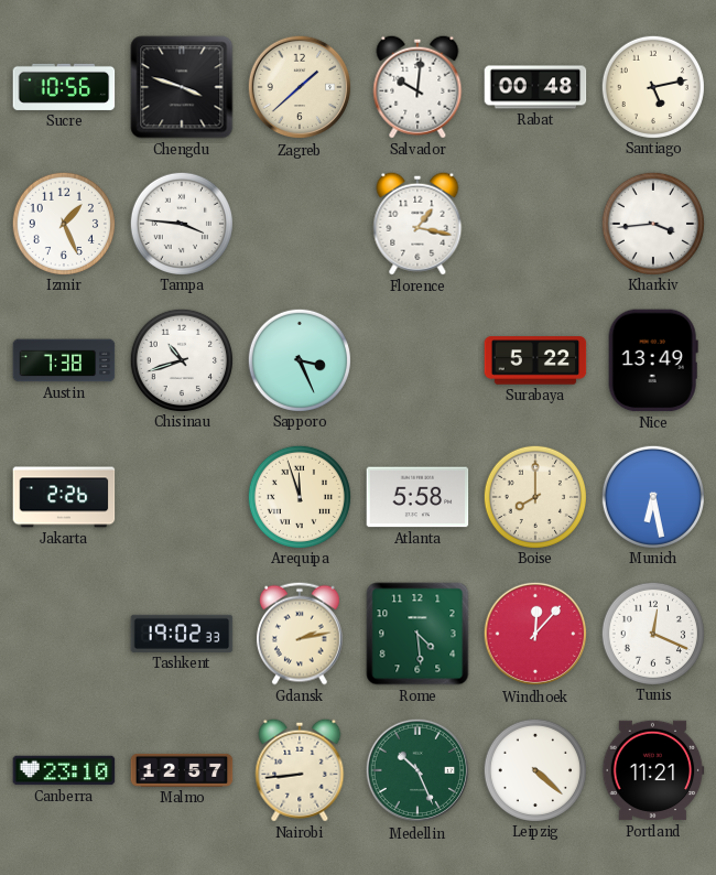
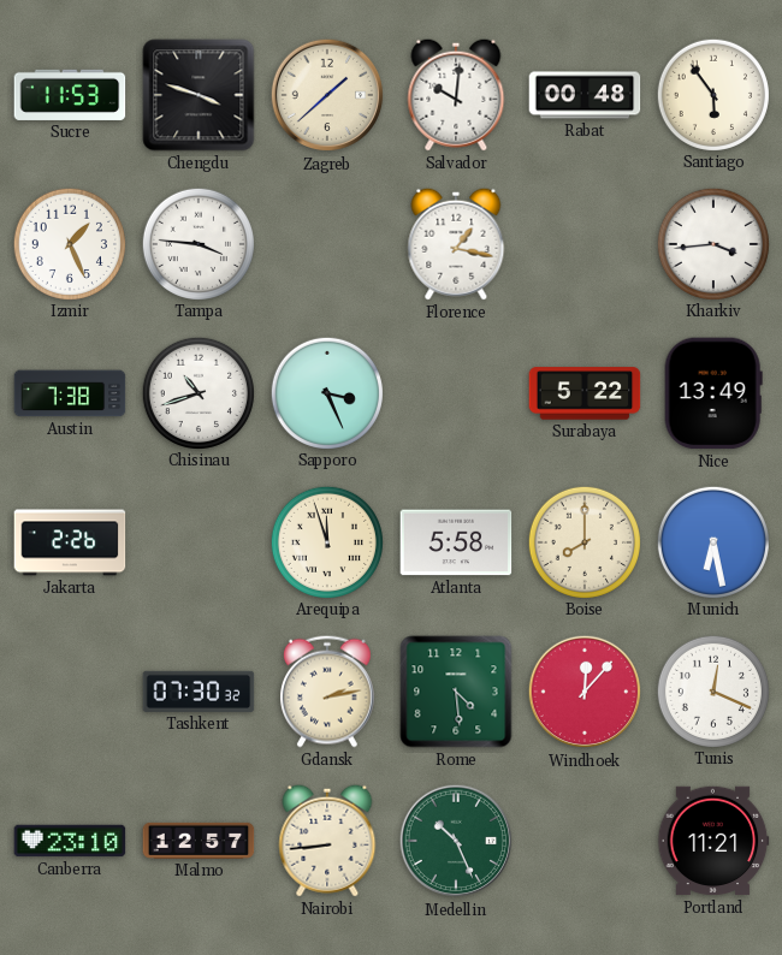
Sucre: 10:56 -> 11:53
Santiago: 5:13 -> 5:54
Tashkent: 19:02 -> 07:30
Leipzig: 4:22 -> none
